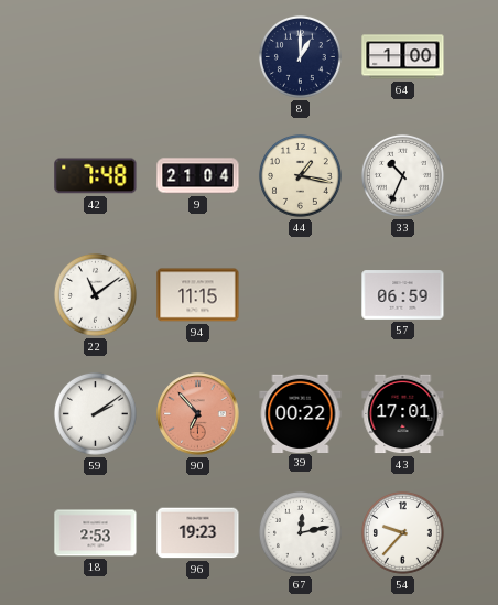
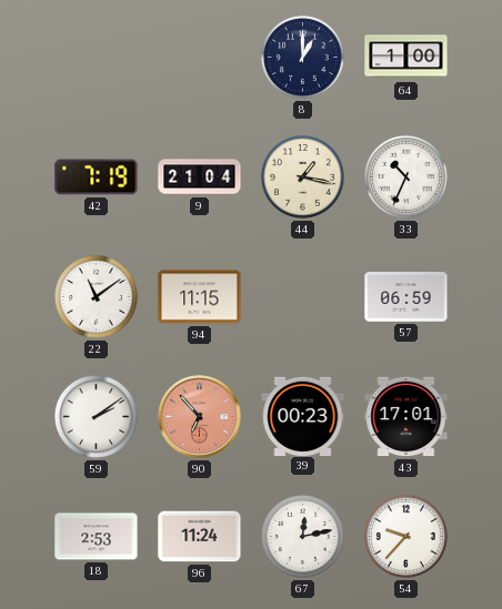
42: 7:48 -> 7:19
39: 00:22 -> 00:23
96: 19:23 -> 11:24
